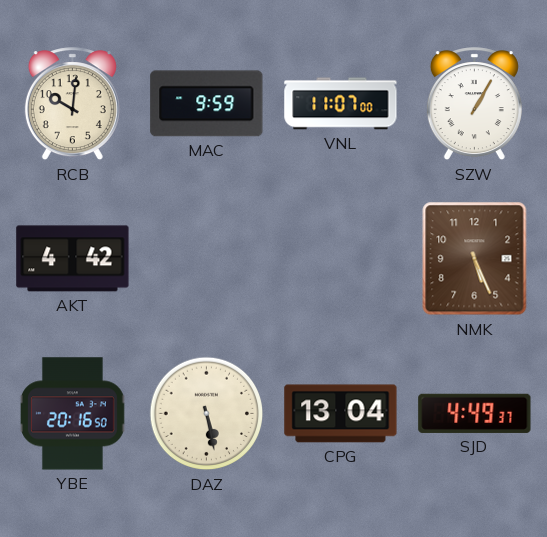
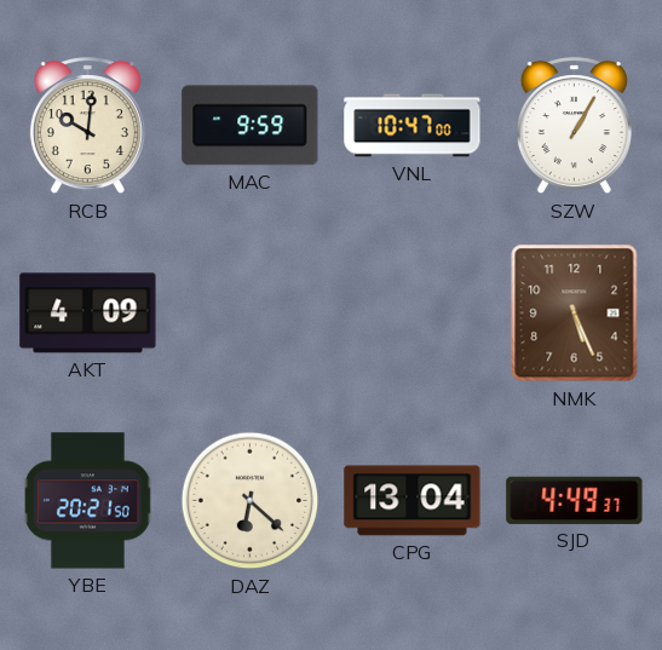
VNL: 11:07 -> 10:47
AKT: 4:42 -> 4:09
YBE: 20:16 -> 20:21
DAZ: 5:28 -> 6:22
